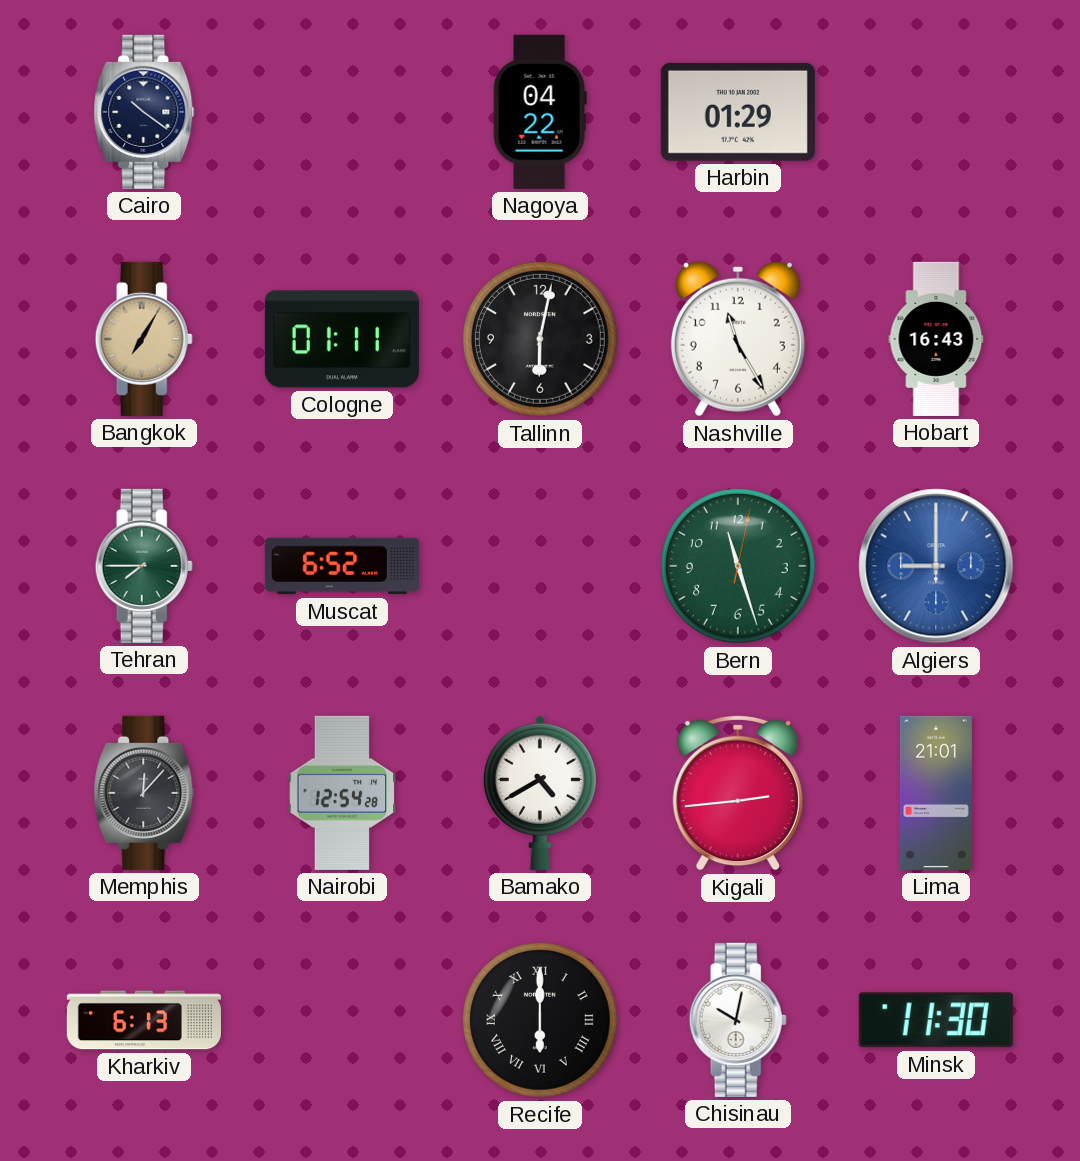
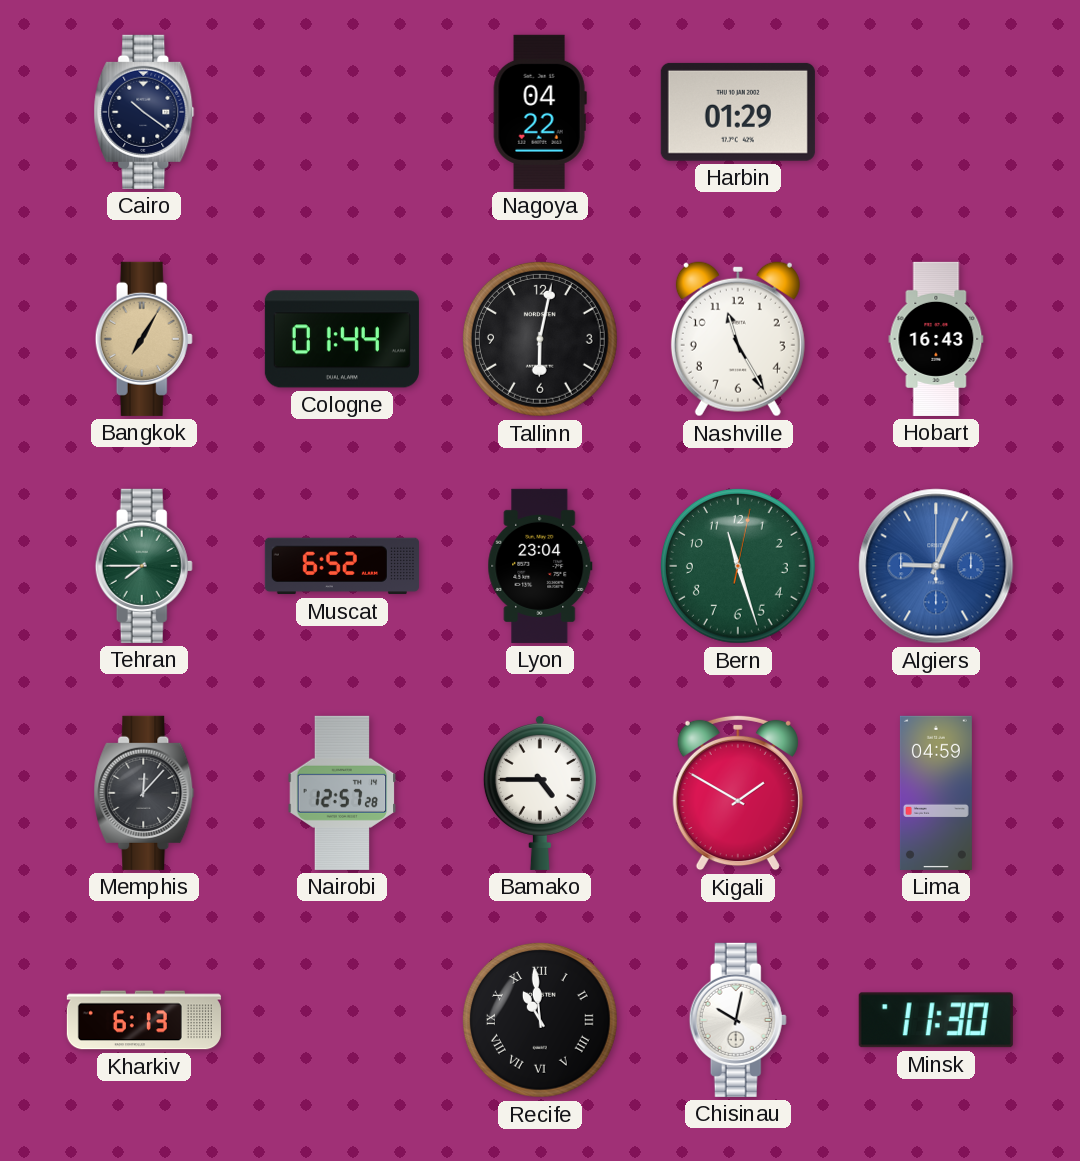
Cologne: 01:11 -> 01:44
Lyon: none -> 23:04
Algiers: 9:00 -> 9:04
Nairobi: 12:54 -> 12:57
Bamako: 4:40 -> 4:45
Kigali: 2:44 -> 1:50
Lima: 21:01 -> 04:59
Recife: 6:00 -> 10:59
